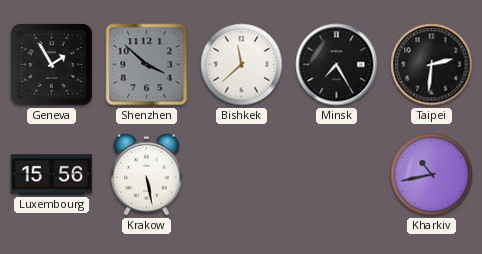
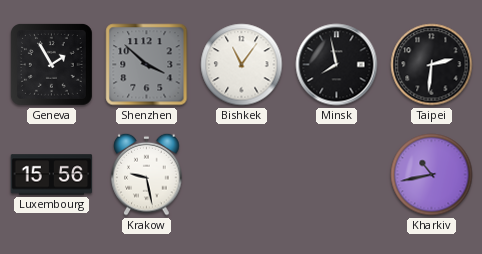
Bishkek: 11:38 -> 11:06
Minsk: 7:25 -> 7:58
Krakow: 5:28 -> 9:28
